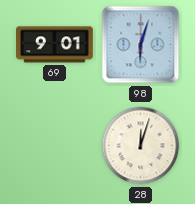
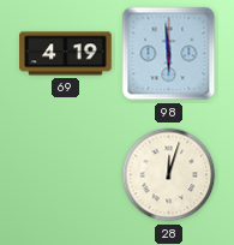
69: 9:01 -> 4:19
98: 6:03 -> 5:59
